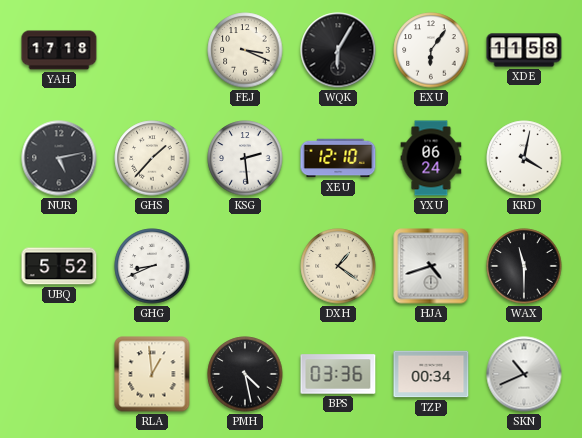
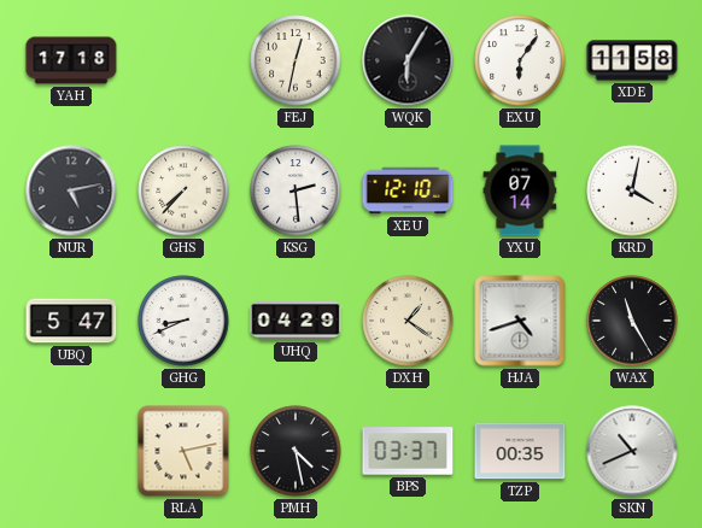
FEJ: 3:19 -> 12:32
GHS: 1:37 -> 7:37
YXU: 06:24 -> 07:14
UBQ: 5:52 -> 5:47
UHQ: none -> 04:29
WAX: 11:30 -> 11:25
RLA: 12:59 -> 5:13
BPS: 03:36 -> 03:37
TZP: 00:34 -> 00:35
